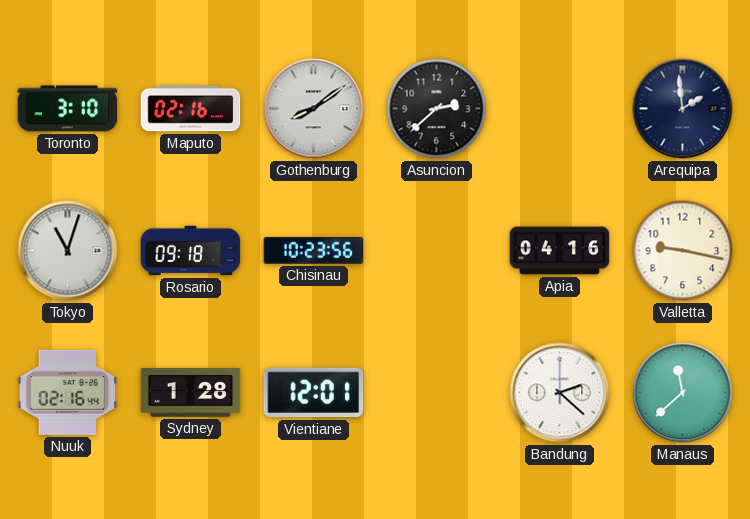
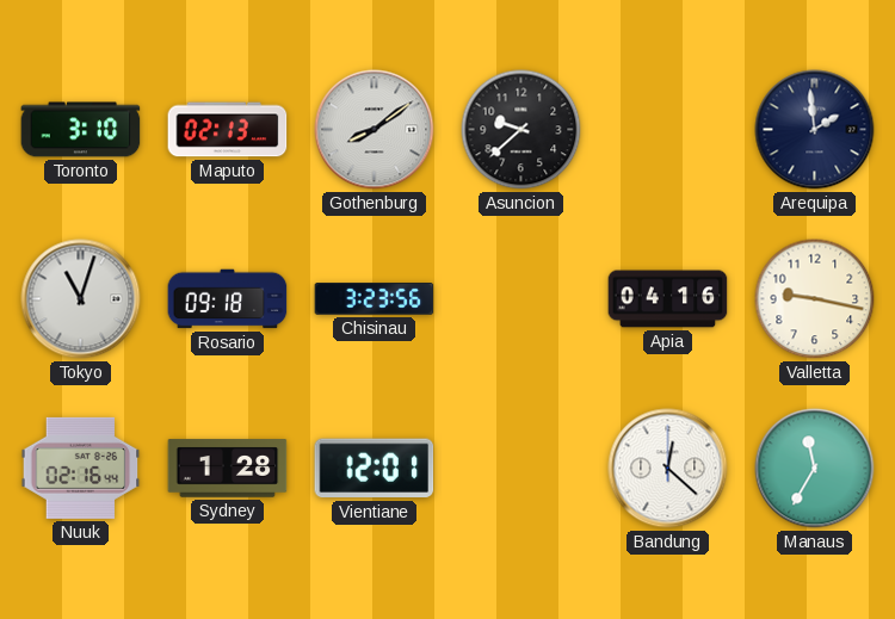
Maputo: 02:16 -> 02:13
Asuncion: 2:38 -> 9:38
Chisinau: 10:23 -> 3:23
Bandung: 2:22 -> 12:22
Manaus: 11:38 -> 11:35
